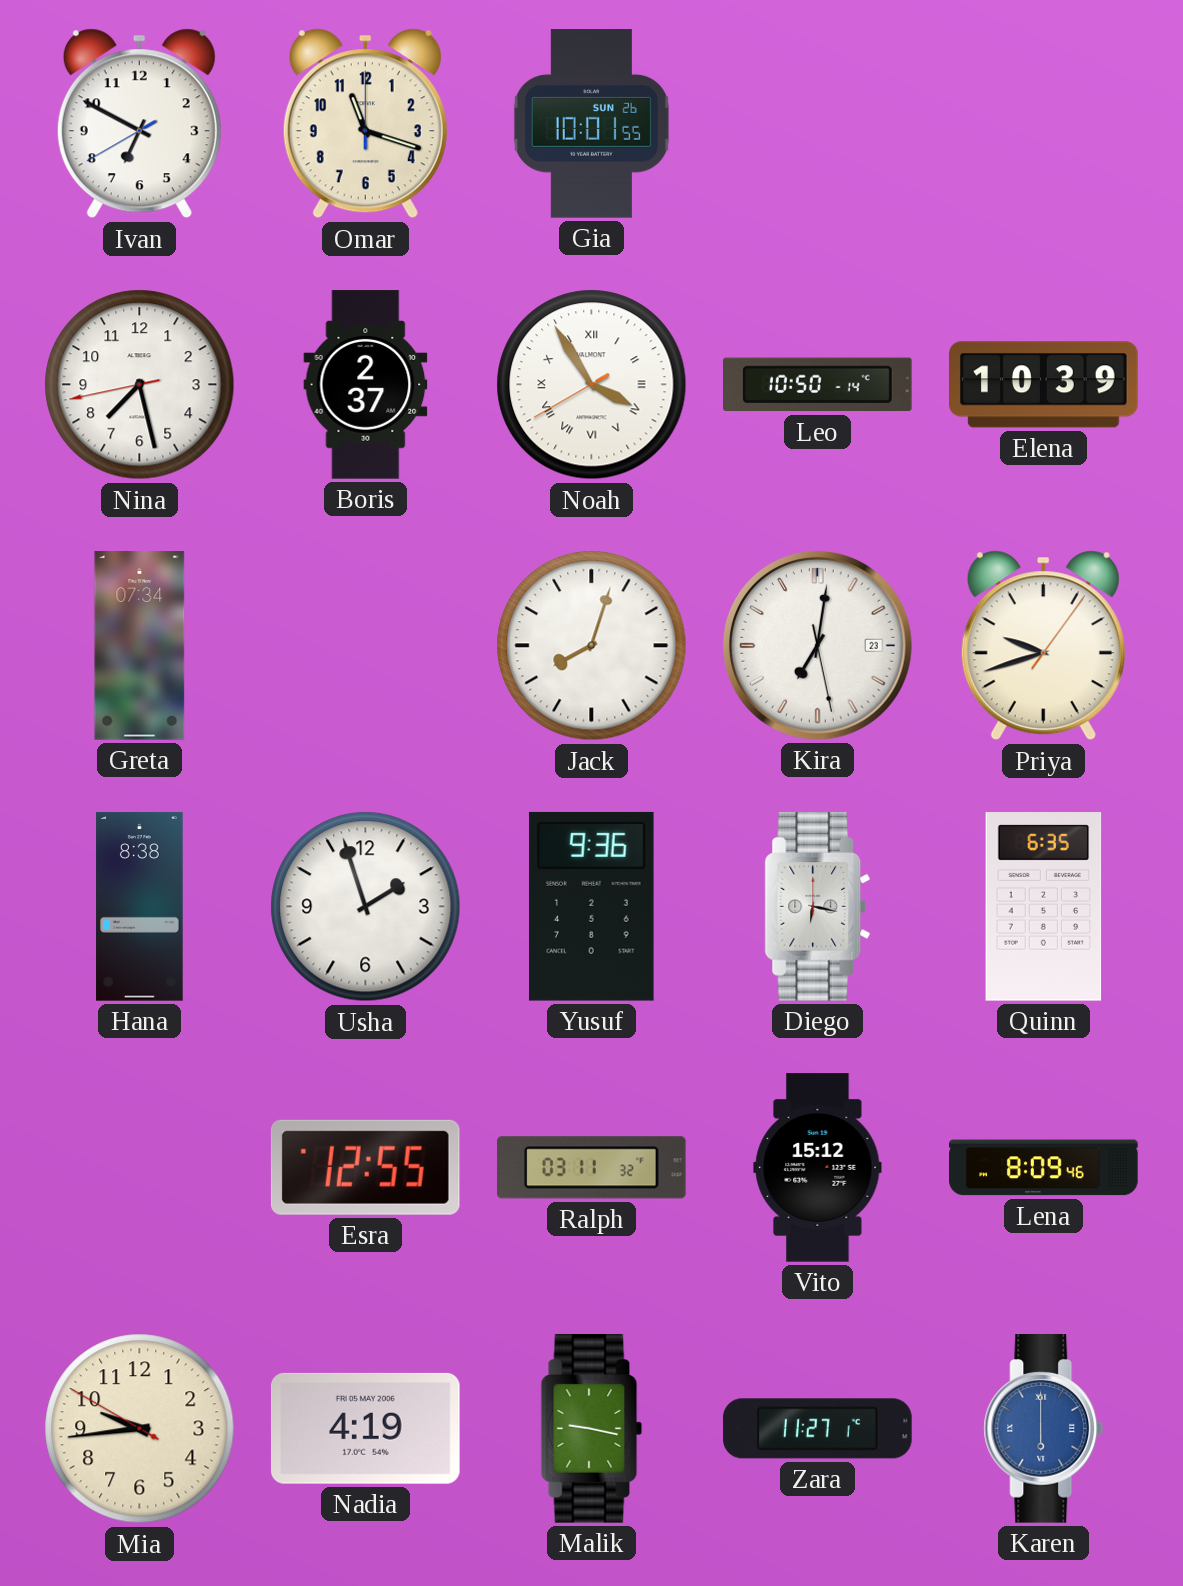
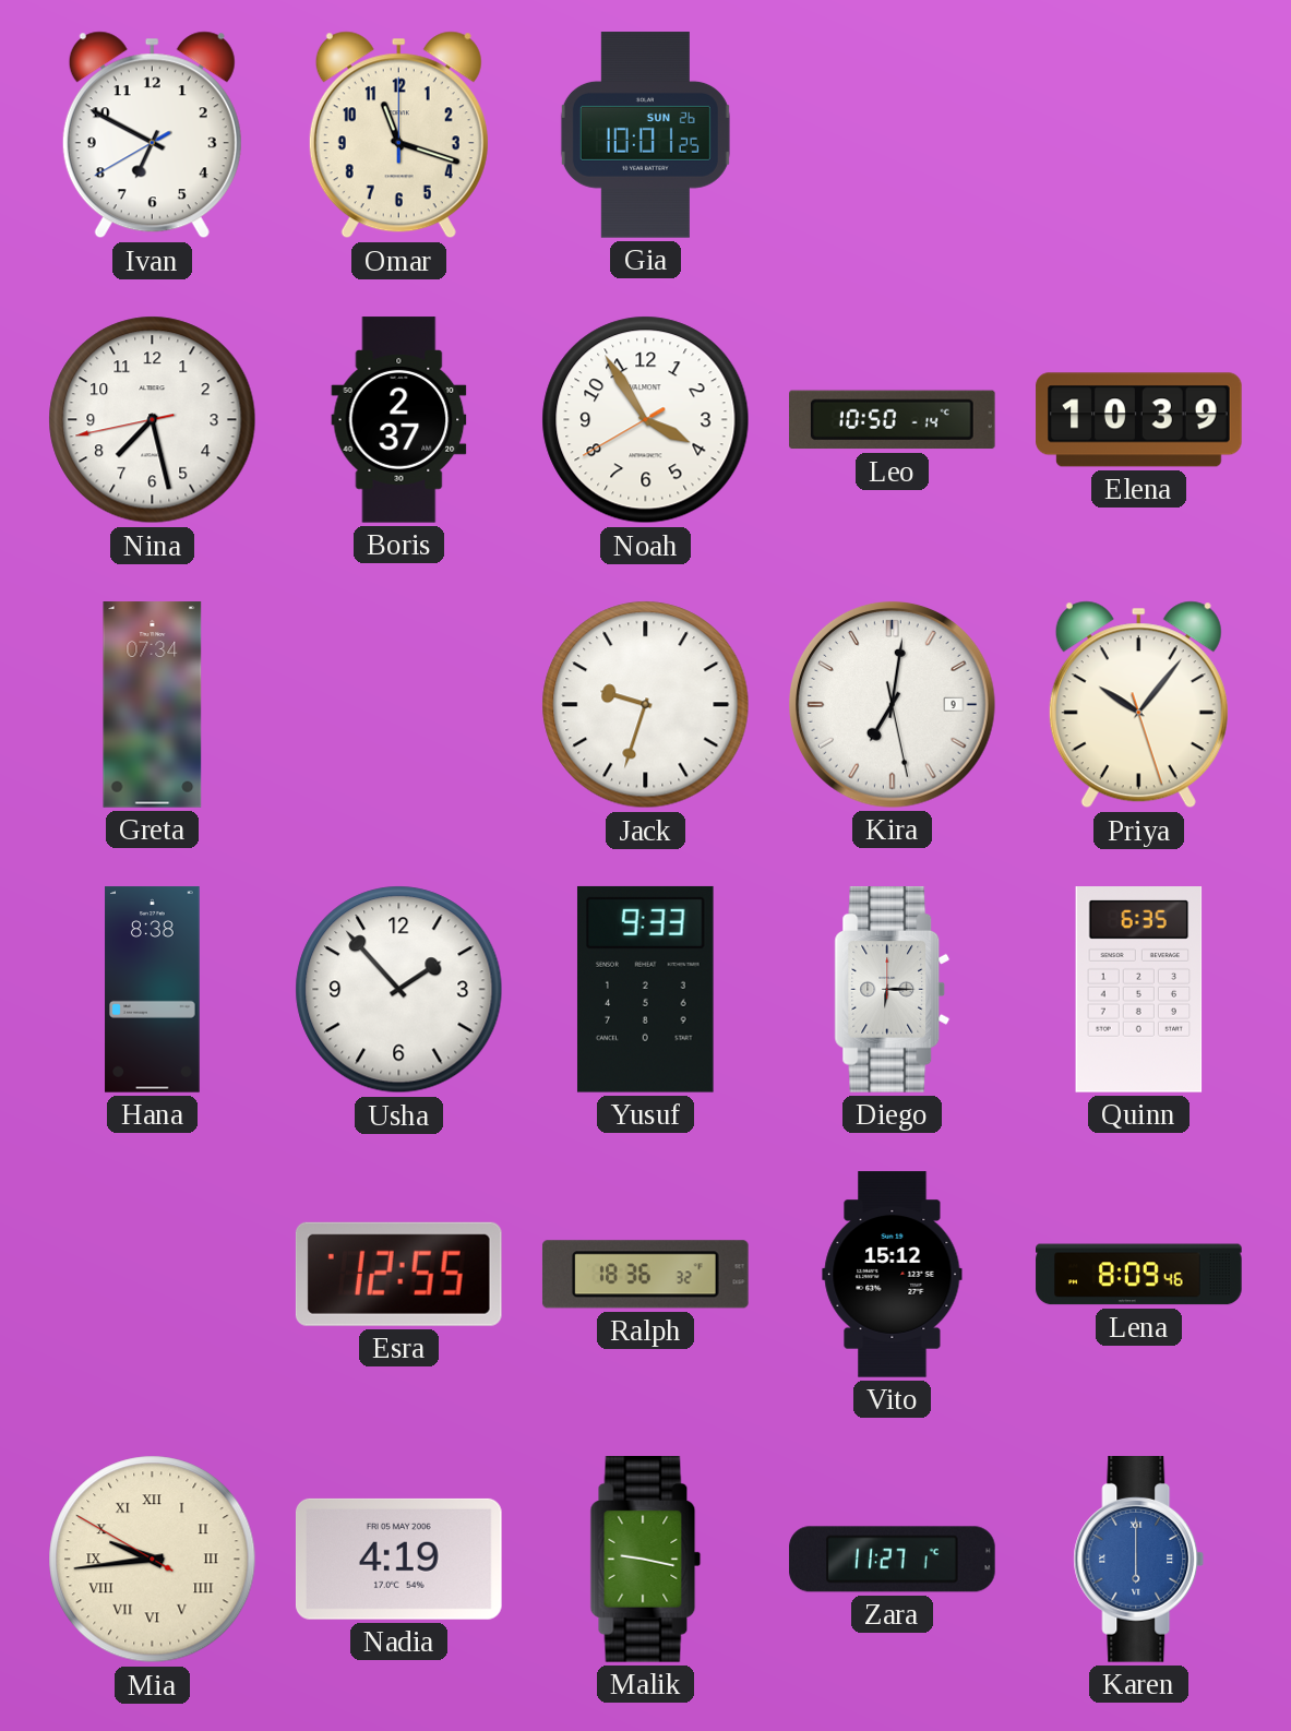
Gia: 10:01:55 -> 10:01:25
Noah numerals: Roman -> Arabic
Jack: 8:03 -> 9:33
Kira date: 23 -> 9
Priya: 9:42 -> 10:06
Usha: 1:57 -> 1:53
Yusuf: 9:36 -> 9:33
Diego: 6:17 -> 6:15
Ralph: 03:11 -> 18:36
Mia numerals: Arabic -> Roman
